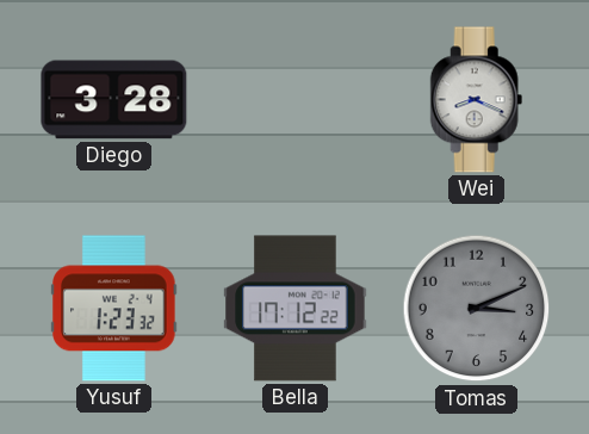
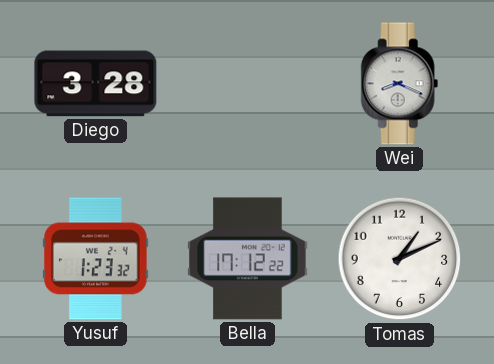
Tomas: 3:11 -> 1:11
Tomas dial: grey -> white
